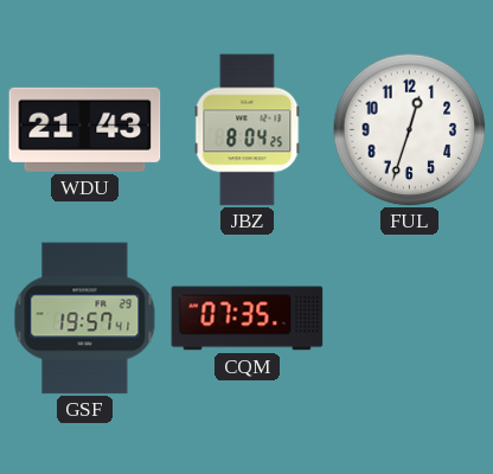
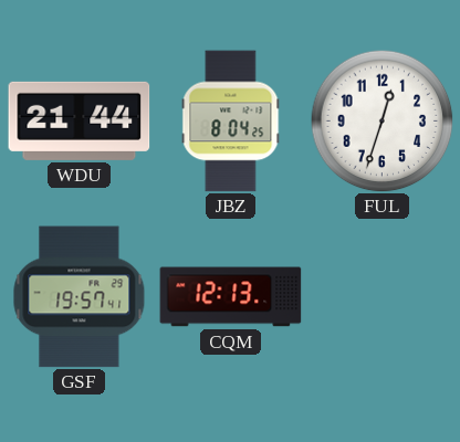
WDU: 21:43 -> 21:44
CQM: 07:35 -> 12:13
